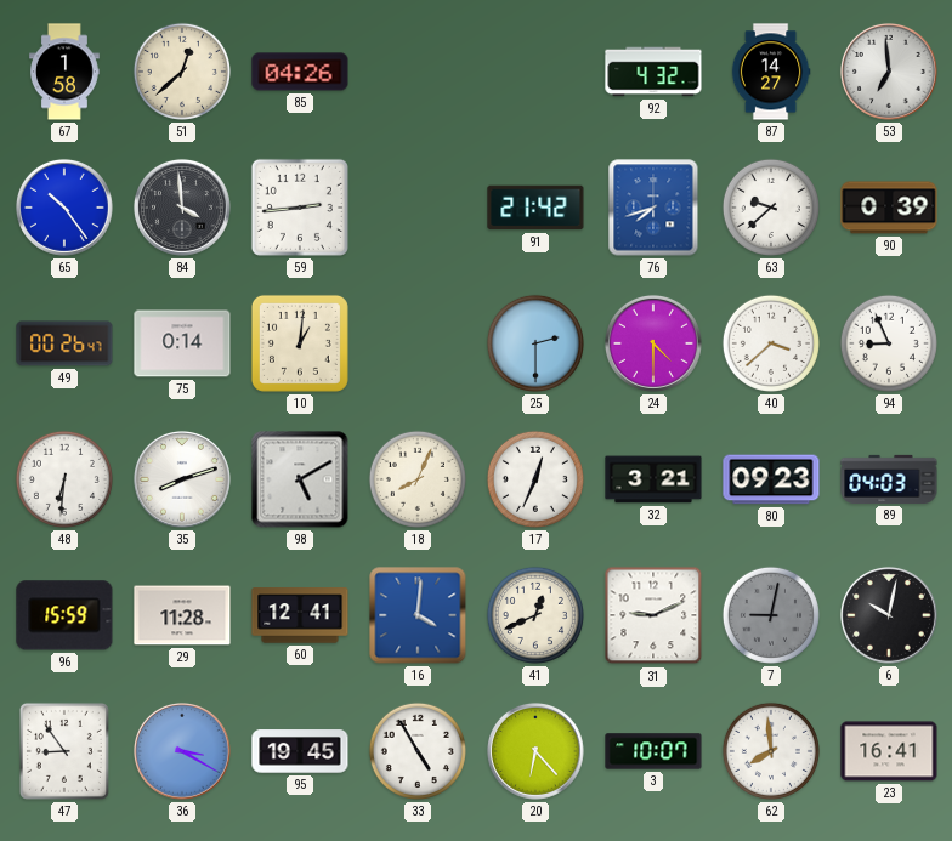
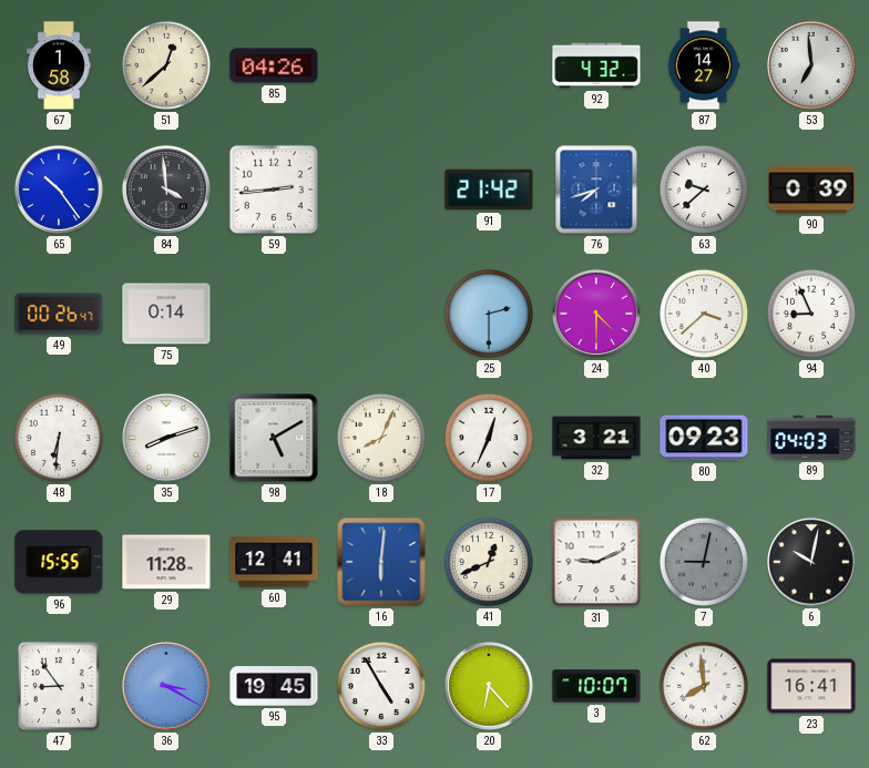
10: 1:01 -> none
96: 15:59 -> 15:55
16: 4:01 -> 6:01
